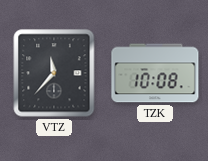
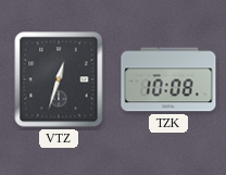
VTZ: 11:37 -> 12:33
